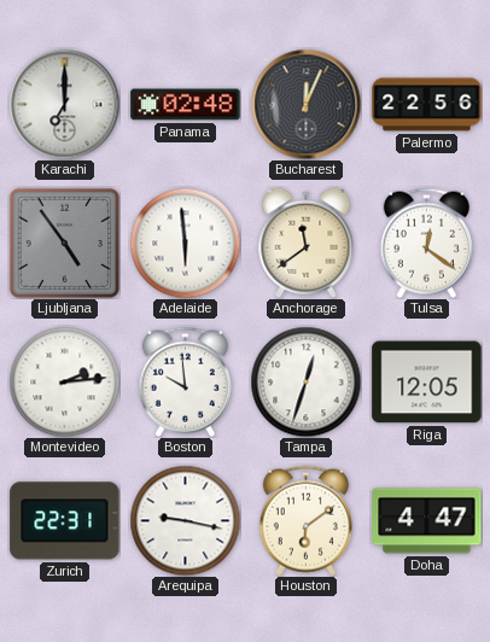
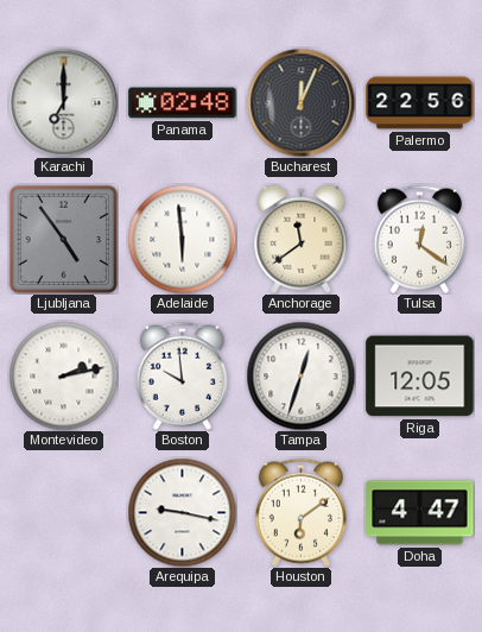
Montevideo: 2:14 -> 2:13
Zurich: 22:31 -> none
